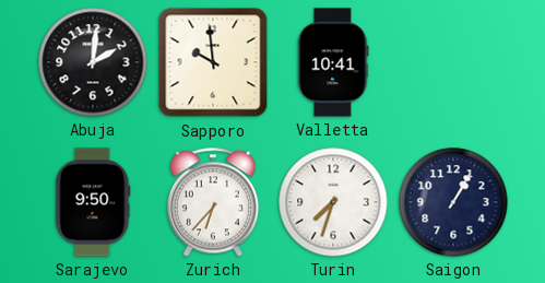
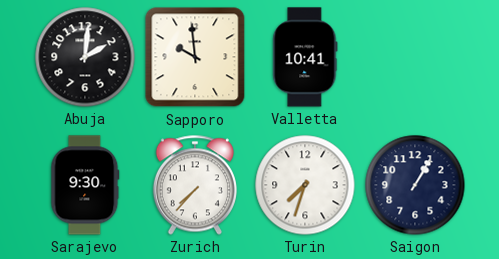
Sarajevo: 9:50 -> 9:30
Zurich: 6:37 -> 7:37
